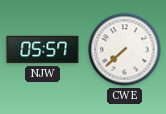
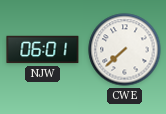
NJW: 05:57 -> 06:01
